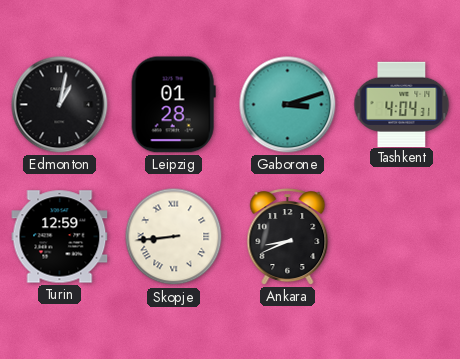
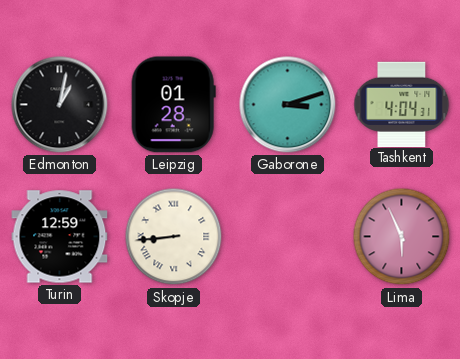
Ankara: 8:41 -> none
Lima: none -> 5:56
